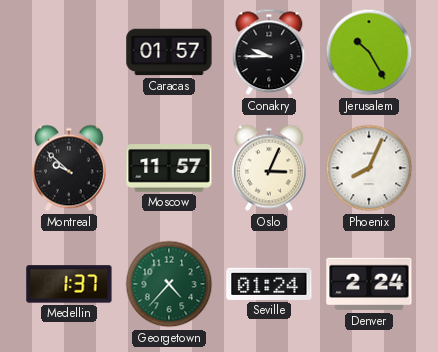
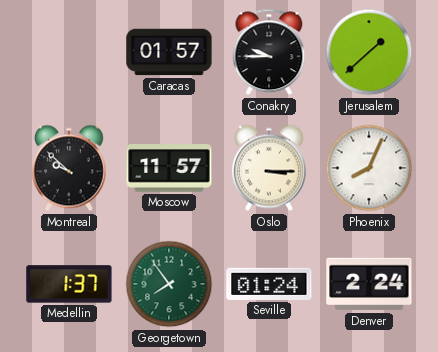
Jerusalem: 10:25 -> 1:38
Oslo: 3:04 -> 3:15
Georgetown: 4:37 -> 7:54
